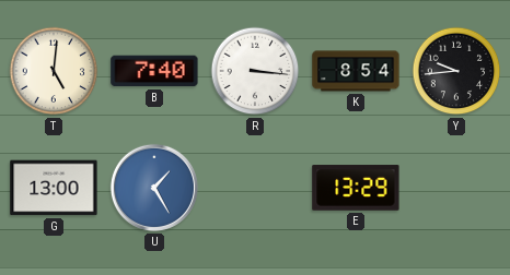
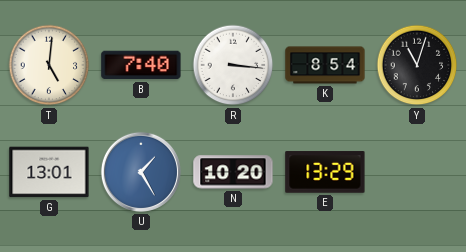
Y: 9:44 -> 11:03
G: 13:00 -> 13:01
N: none -> 10:20
